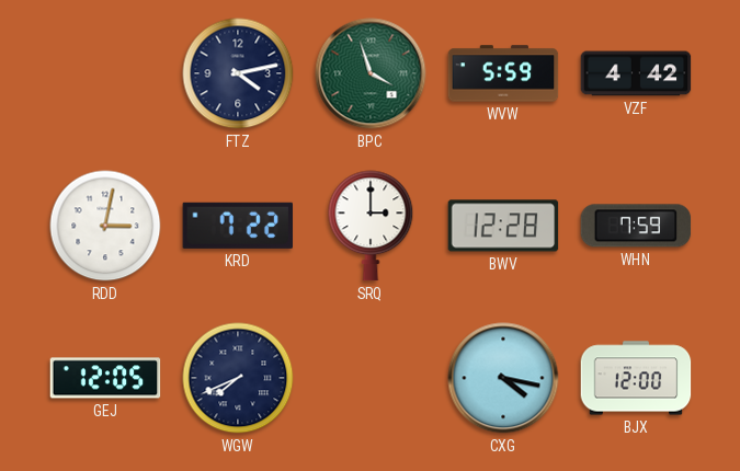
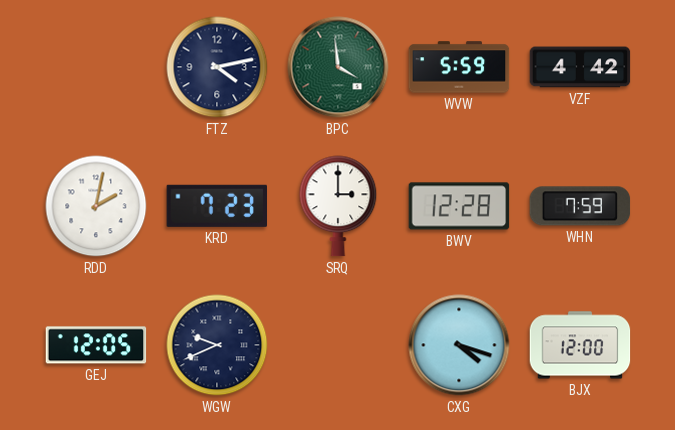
BPC: 3:57 -> 3:59
RDD: 3:02 -> 2:02
KRD: 7:22 -> 7:23
WGW: 7:41 -> 9:41
CXG: 4:17 -> 4:18
